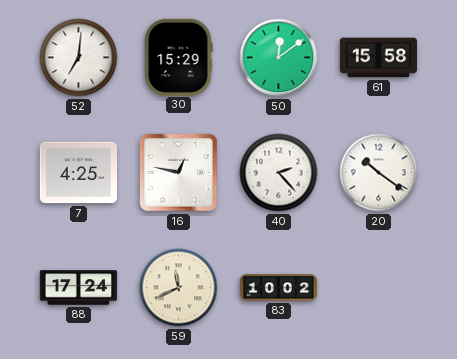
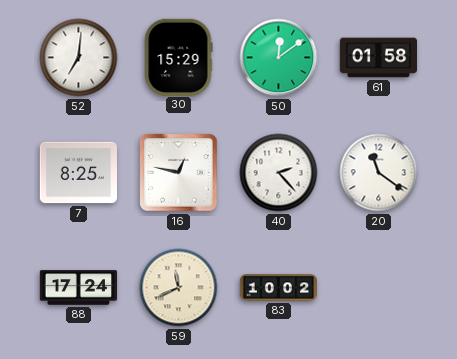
61: 15:58 -> 01:58
7: 4:25 -> 8:25
20: 10:21 -> 11:21
